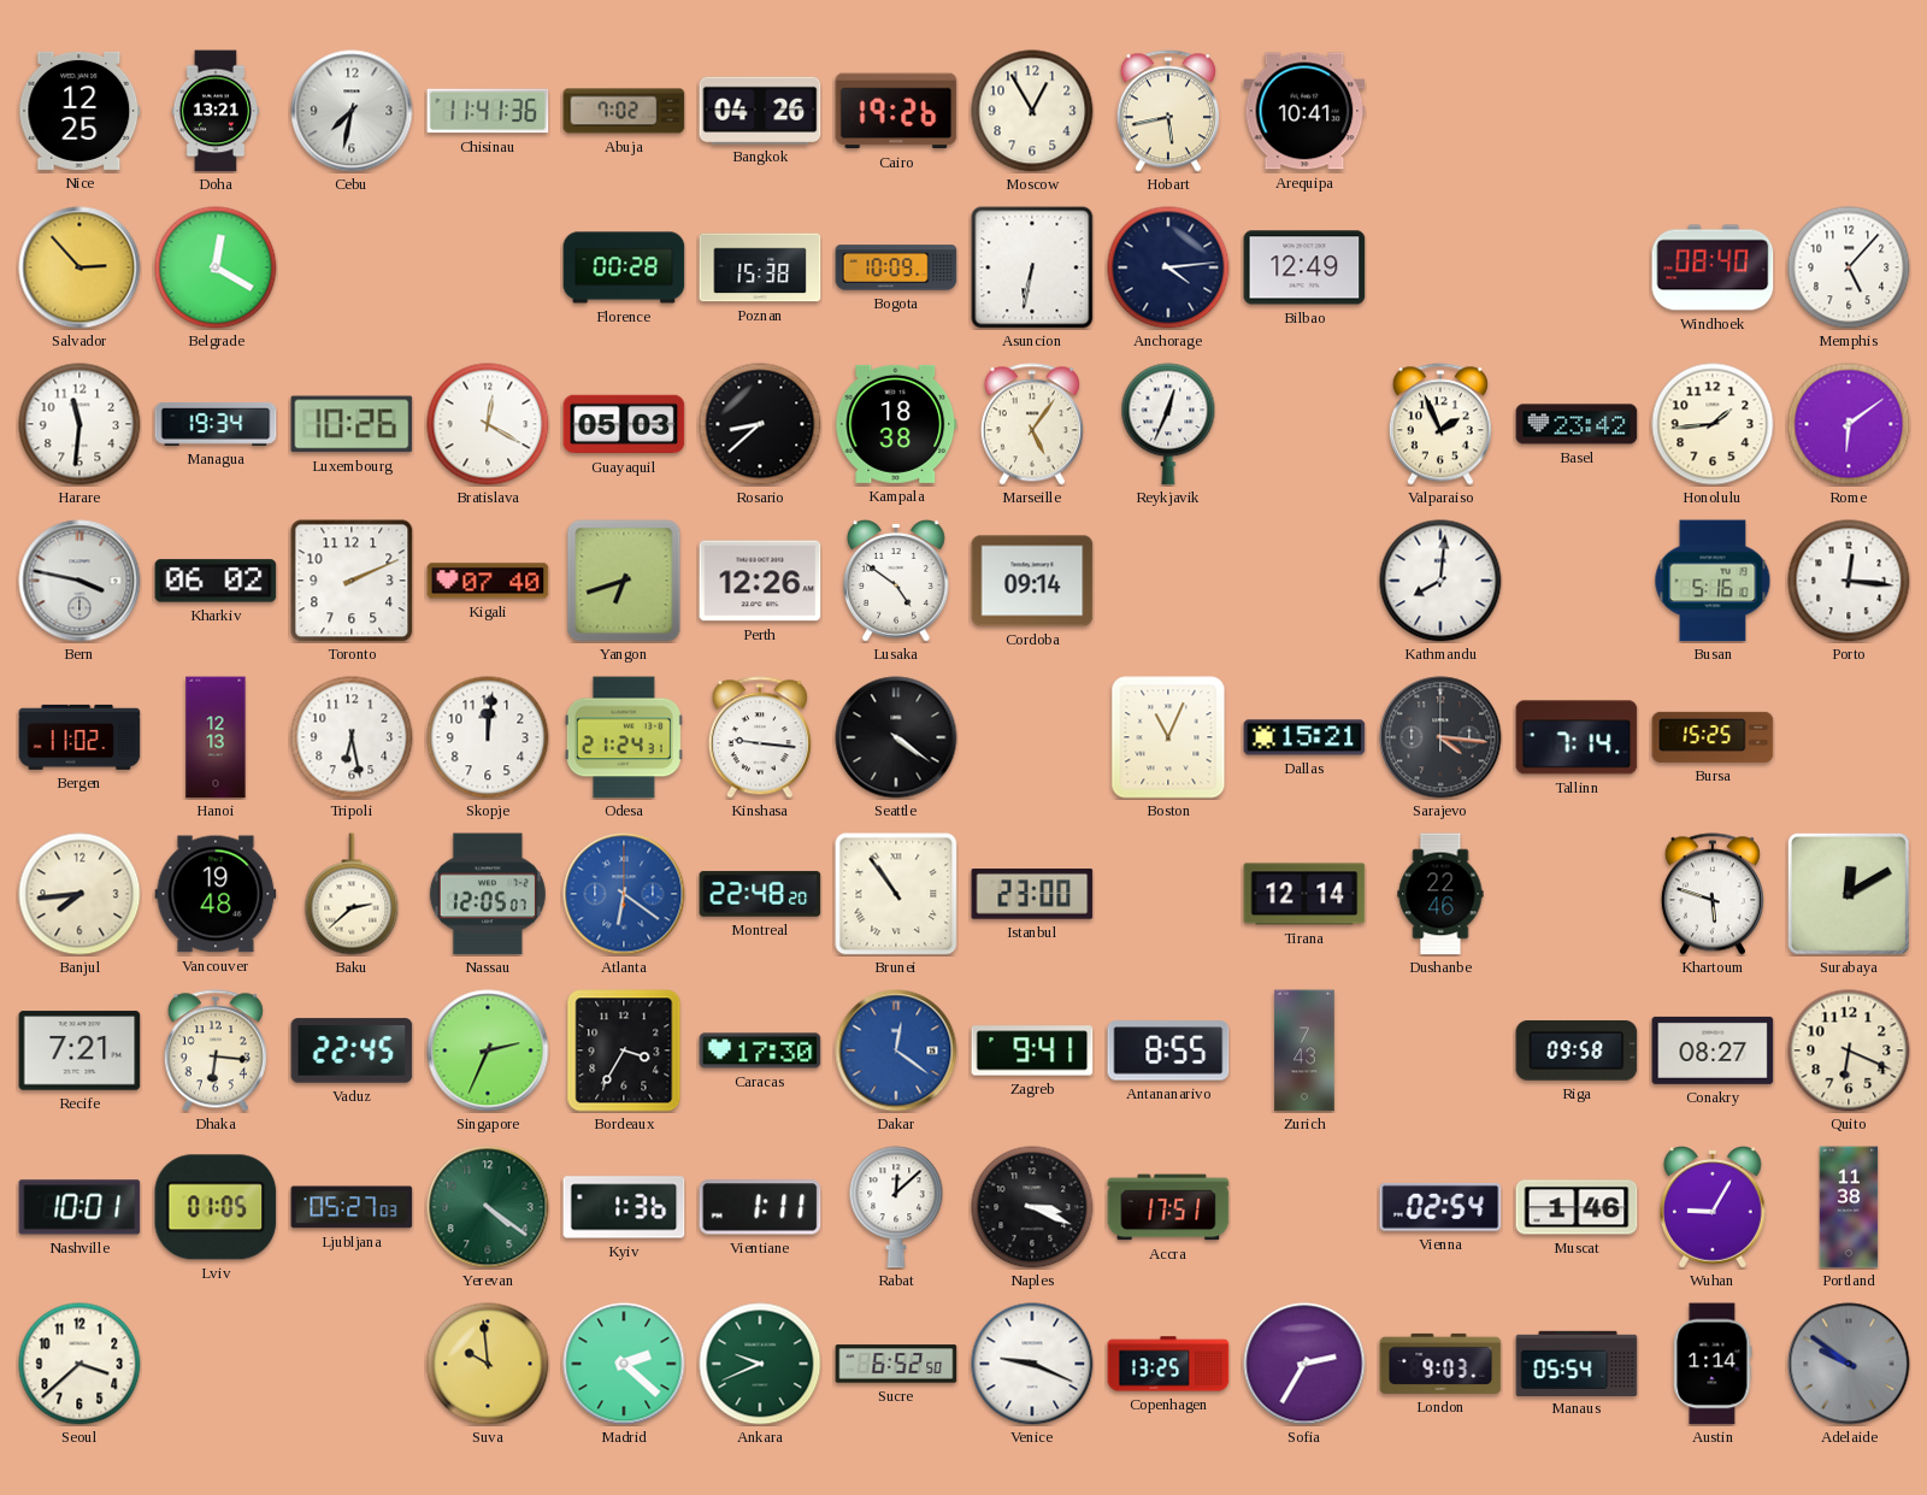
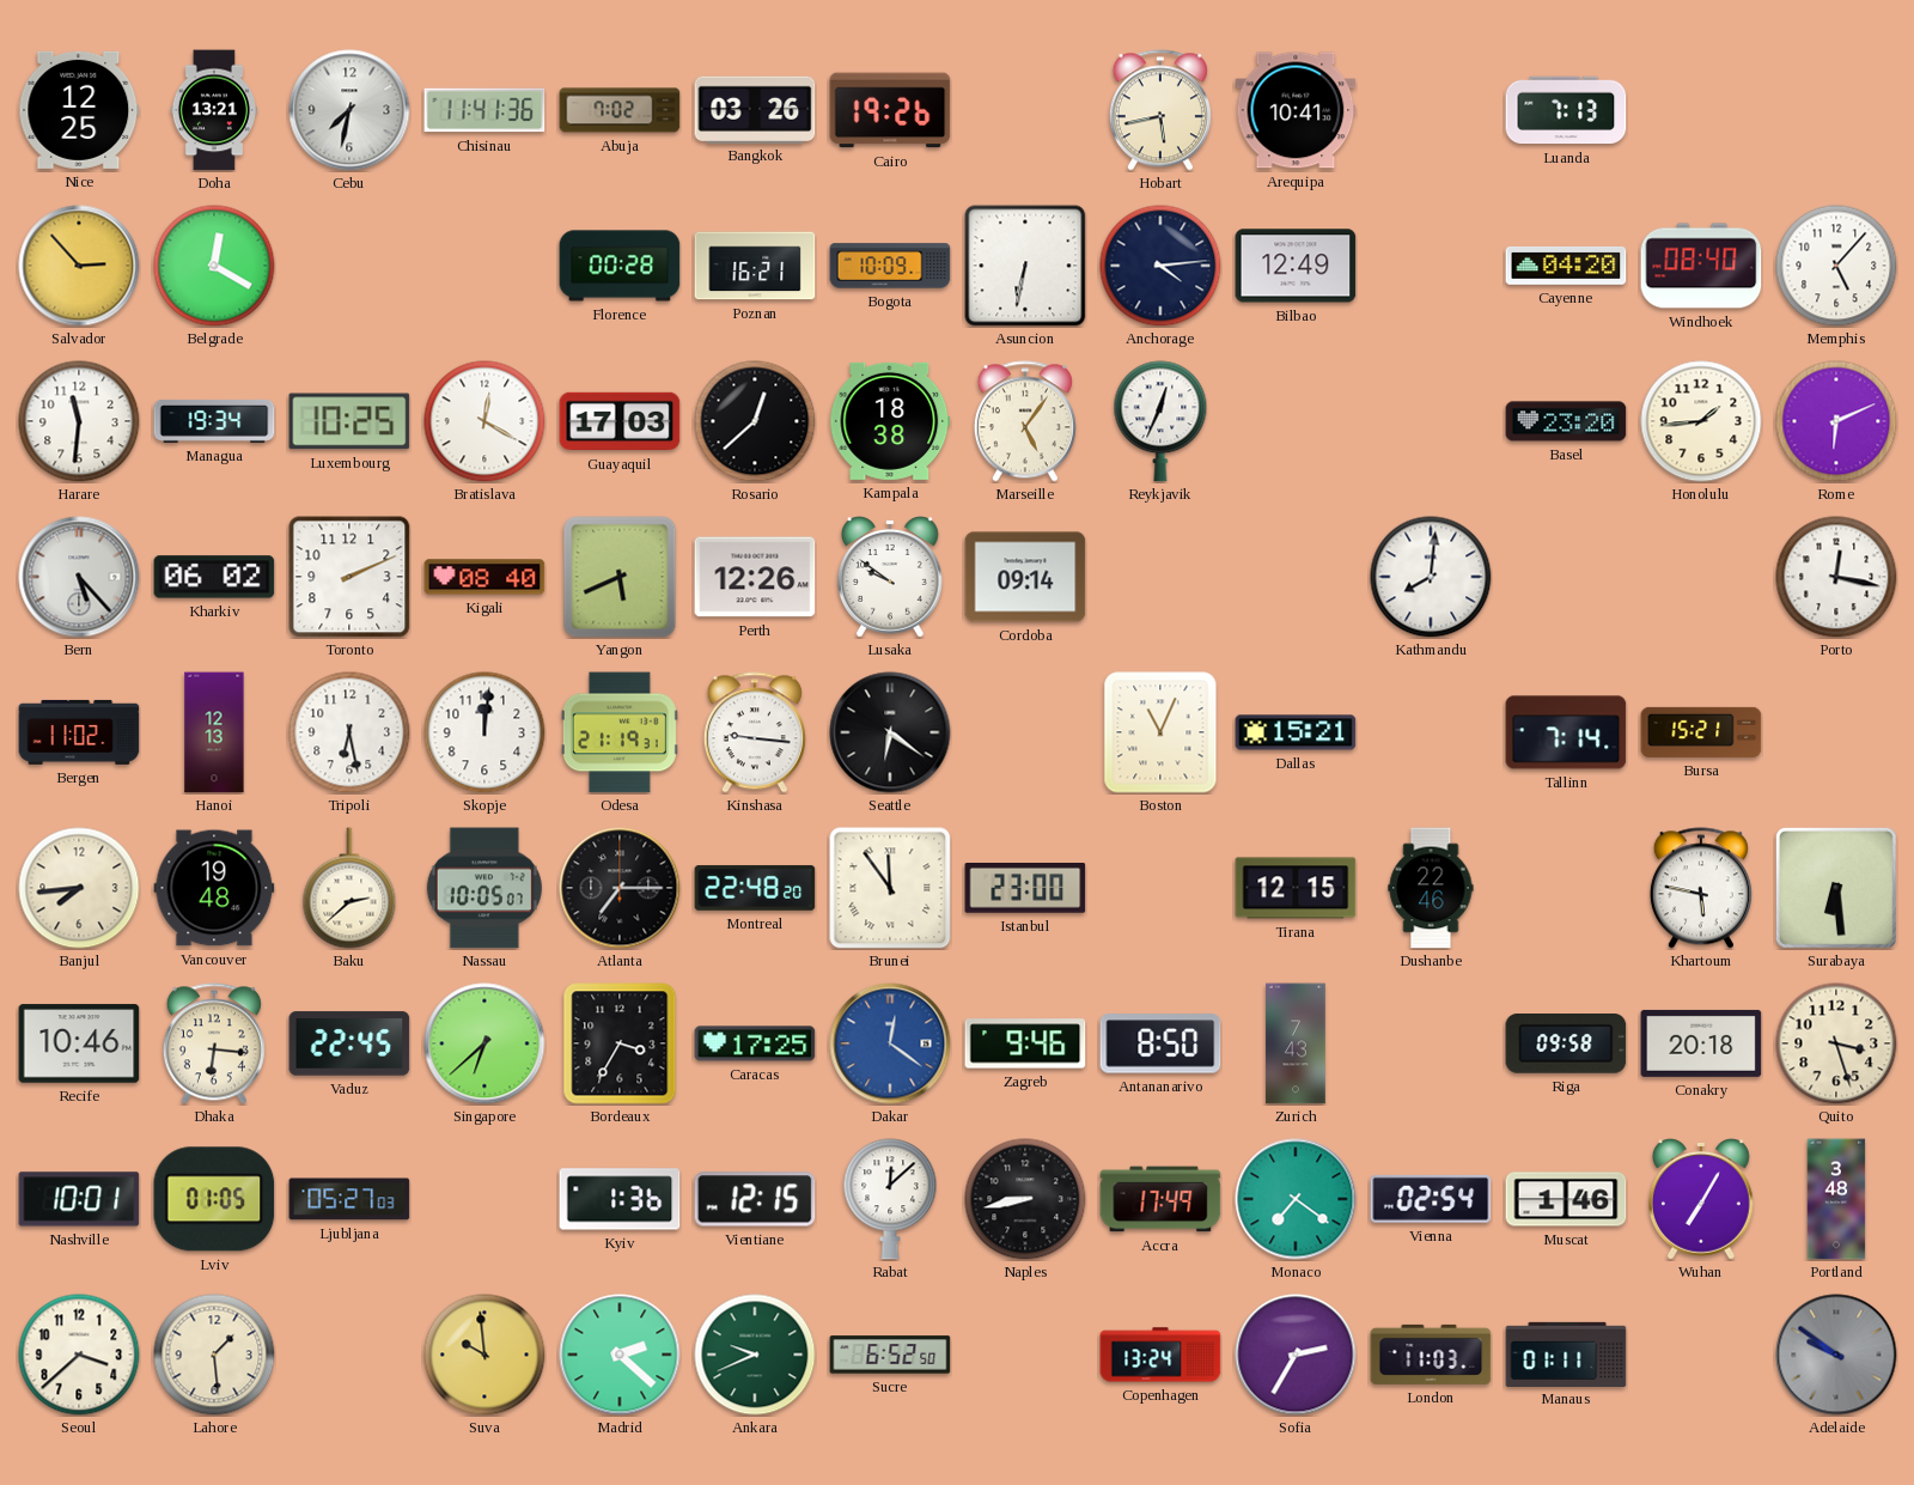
Bangkok: 04:26 -> 03:26
Moscow: 12:55 -> none
Luanda: none -> 7:13
Poznan: 15:38 -> 16:21
Cayenne: none -> 04:20
Luxembourg: 10:26 -> 10:25
Guayaquil: 05:03 -> 17:03
Rosario: 8:38 -> 12:38
Valparaiso: 1:56 -> none
Basel: 23:42 -> 23:20
Rome: 6:09 -> 6:11
Bern: 3:47 -> 5:23
Kigali: 07:40 -> 08:40
Yangon: 6:42 -> 5:41
Lusaka: 4:51 -> 9:51
Busan: 5:16 -> none
Porto: 12:16 -> 12:17
Odesa: 21:24 -> 21:19
Seattle: 4:21 -> 6:21
Sarajevo: 4:16 -> none
Bursa: 15:25 -> 15:21
Nassau: 12:05 -> 10:05
Atlanta: 6:21 -> 7:15
Atlanta dial: blue -> black
Brunei: 10:54 -> 11:54
Tirana: 12:14 -> 12:15
Khartoum: 5:48 -> 5:47
Surabaya: 12:10 -> 6:29
Recife: 7:21 -> 10:46
Singapore: 2:34 -> 6:38
Caracas: 17:30 -> 17:25
Zagreb: 9:41 -> 9:46
Antananarivo: 8:55 -> 8:50
Conakry: 08:27 -> 20:18
Quito: 6:19 -> 3:27
Yerevan: 4:21 -> none
Vientiane: 1:11 -> 12:15
Naples: 3:19 -> 8:43
Accra: 17:51 -> 17:49
Monaco: none -> 7:21
Wuhan: 9:05 -> 7:05
Portland: 11:38 -> 3:48
Lahore: none -> 1:29
Venice: 9:19 -> none
Copenhagen: 13:25 -> 13:24
London: 9:03 -> 11:03
Manaus: 05:54 -> 01:11
Austin: 1:14 -> none
